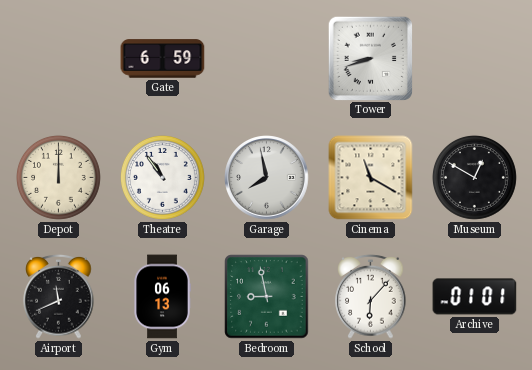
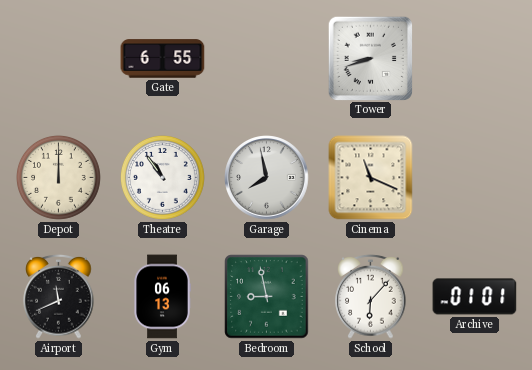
Gate: 6:59 -> 6:55
Cinema: 11:20 -> 11:19
Museum: 12:50 -> none
